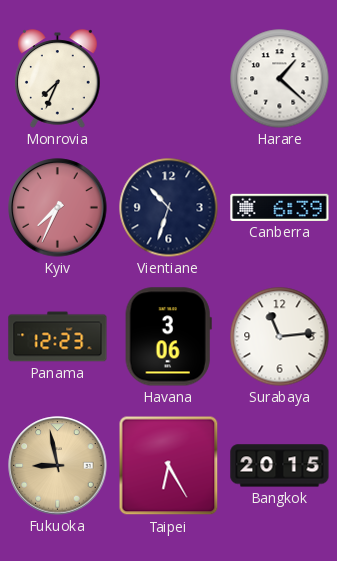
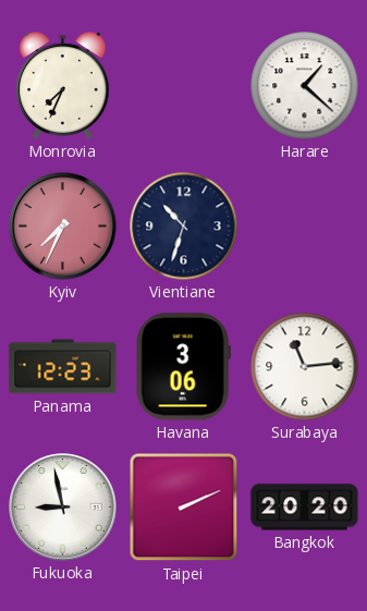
Canberra: 6:39 -> none
Fukuoka dial: champagne -> white
Taipei: 6:25 -> 2:11
Bangkok: 20:15 -> 20:20
